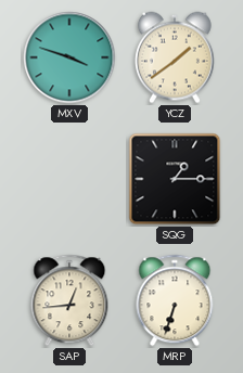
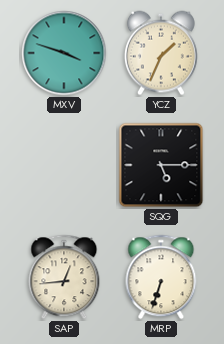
YCZ: 1:39 -> 1:34
SQG: 1:15 -> 5:15
